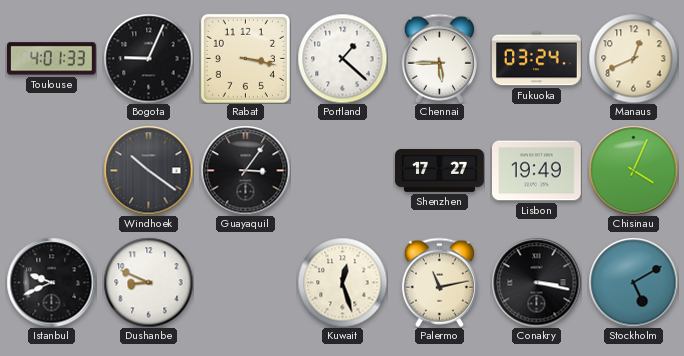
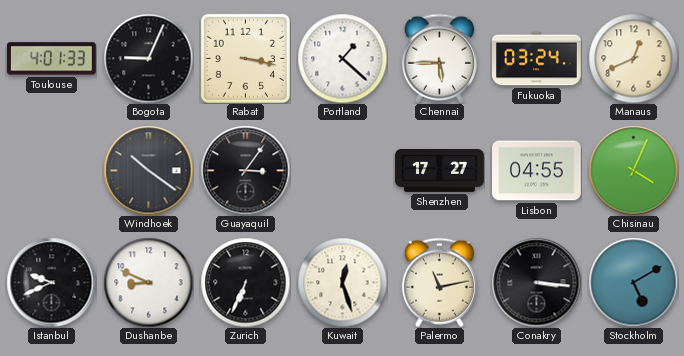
Lisbon: 19:49 -> 04:55
Zurich: none -> 6:34
Conakry: 3:17 -> 3:16
